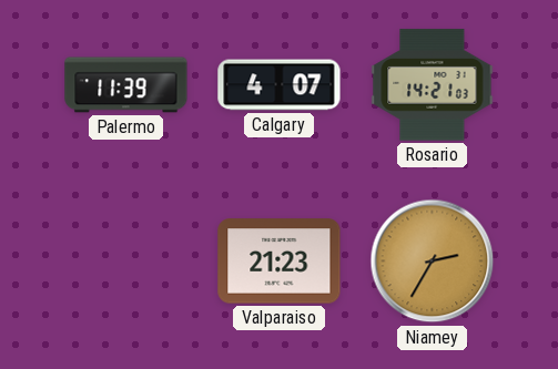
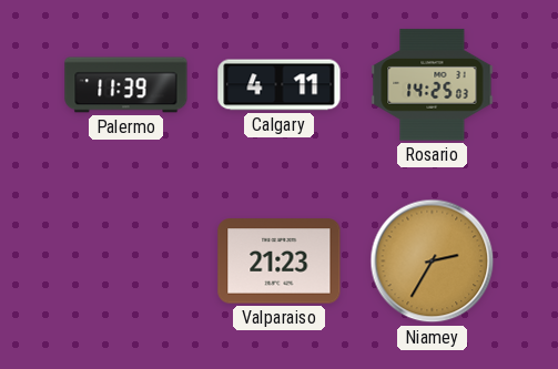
Calgary: 4:07 -> 4:11
Rosario: 14:21 -> 14:25
